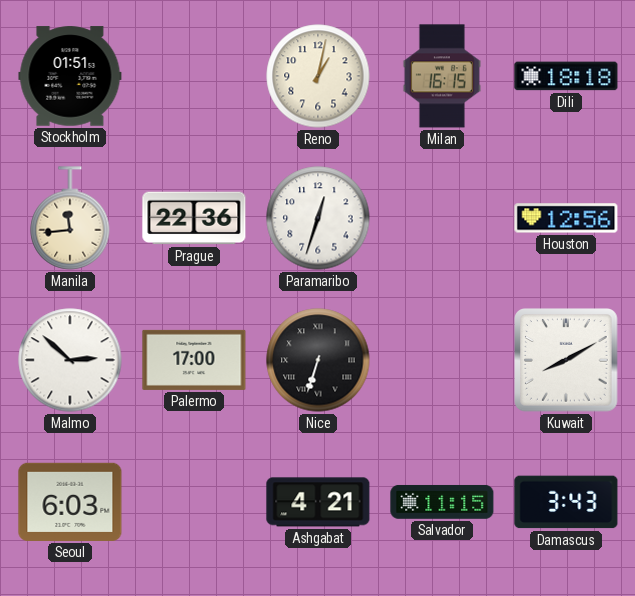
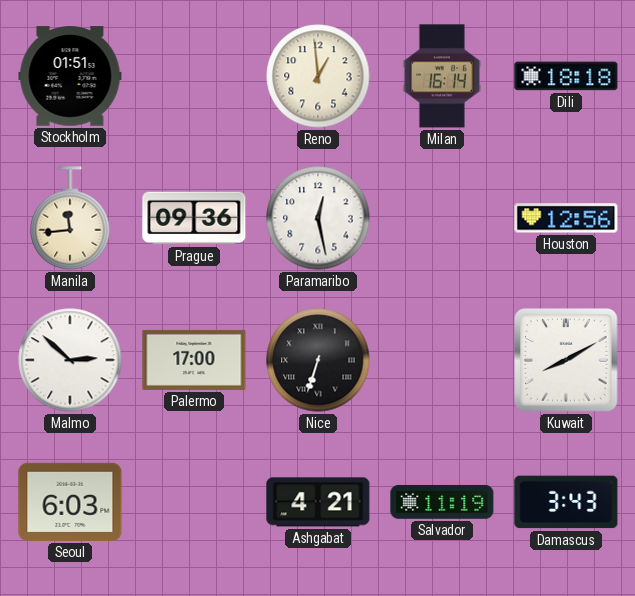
Reno: 1:02 -> 12:59
Milan: 16:15 -> 16:14
Prague: 22:36 -> 09:36
Paramaribo: 12:33 -> 12:28
Salvador: 11:15 -> 11:19
